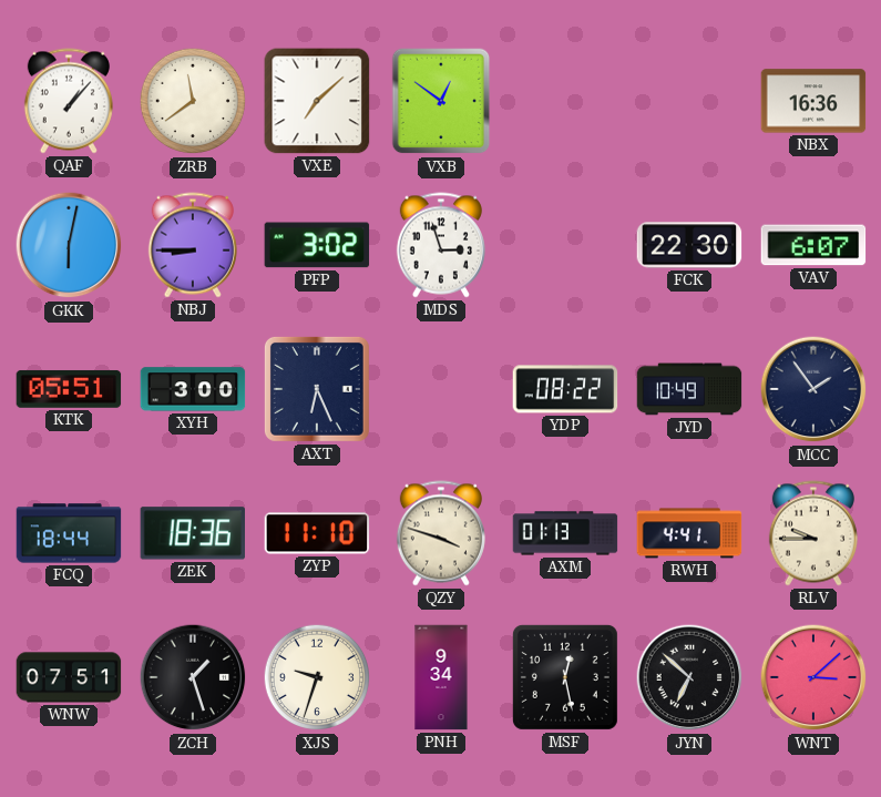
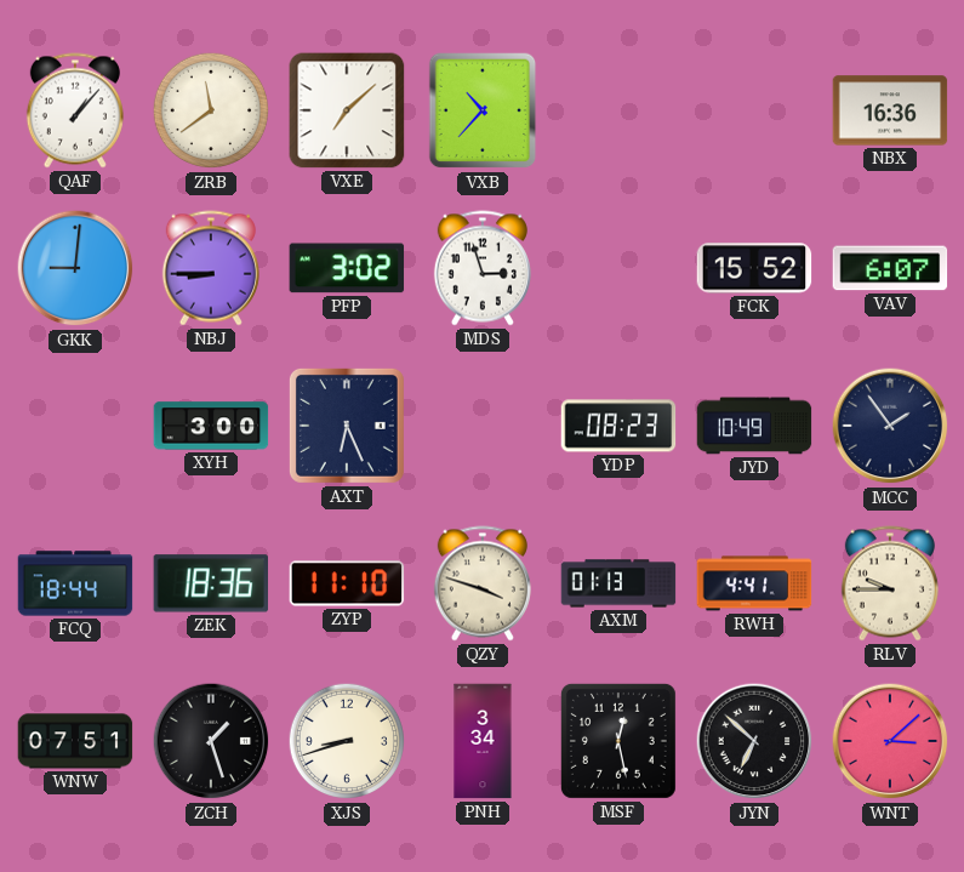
VXB: 12:51 -> 10:37
GKK: 6:02 -> 9:01
FCK: 22:30 -> 15:52
KTK: 05:51 -> none
YDP: 08:22 -> 08:23
XJS: 9:33 -> 8:42
PNH: 9:34 -> 3:34
